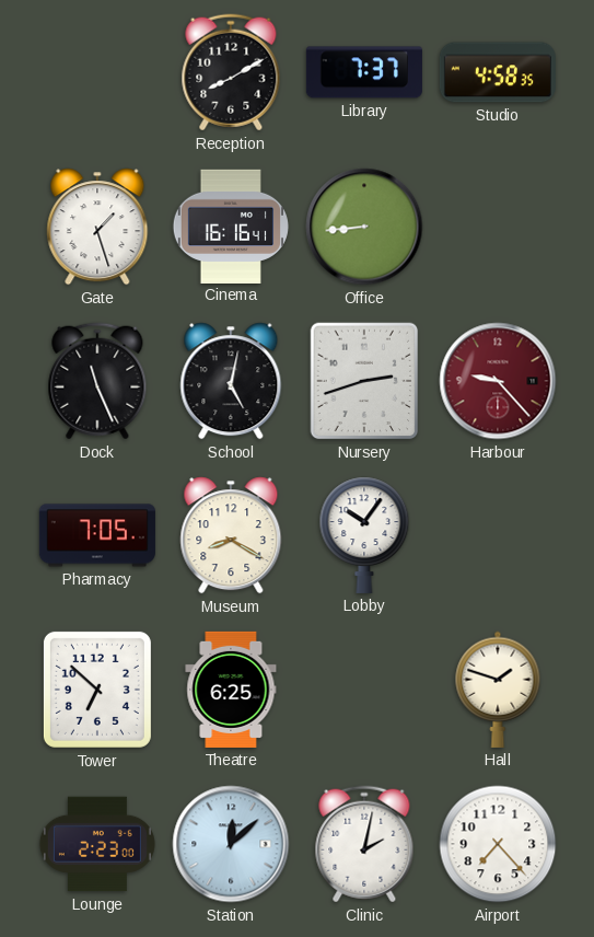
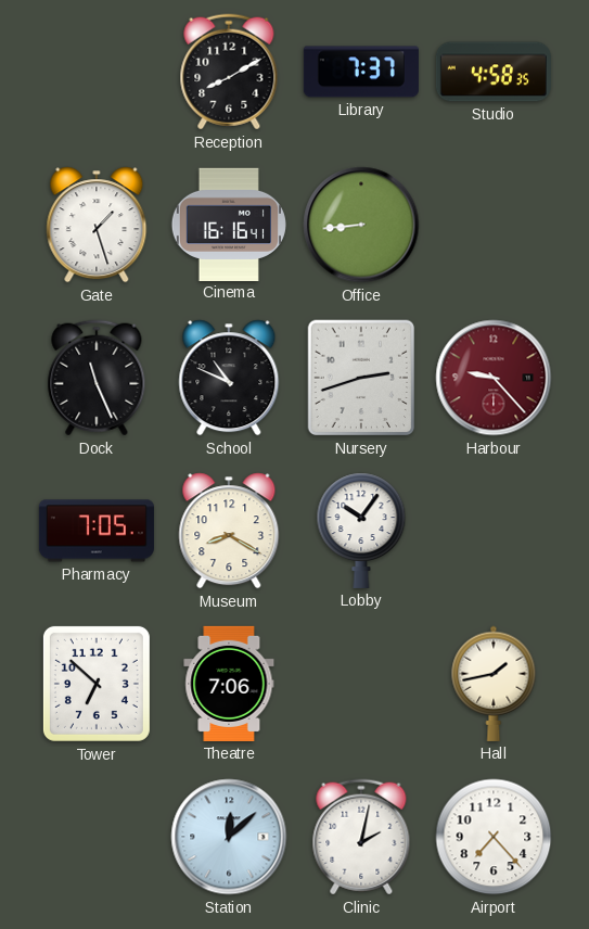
School: 5:02 -> 10:49
Theatre: 6:25 -> 7:06
Hall: 1:48 -> 1:43
Lounge: 2:23 -> none
